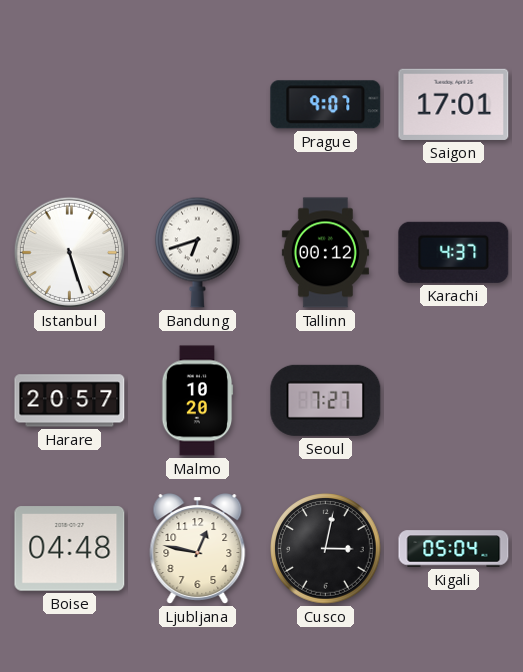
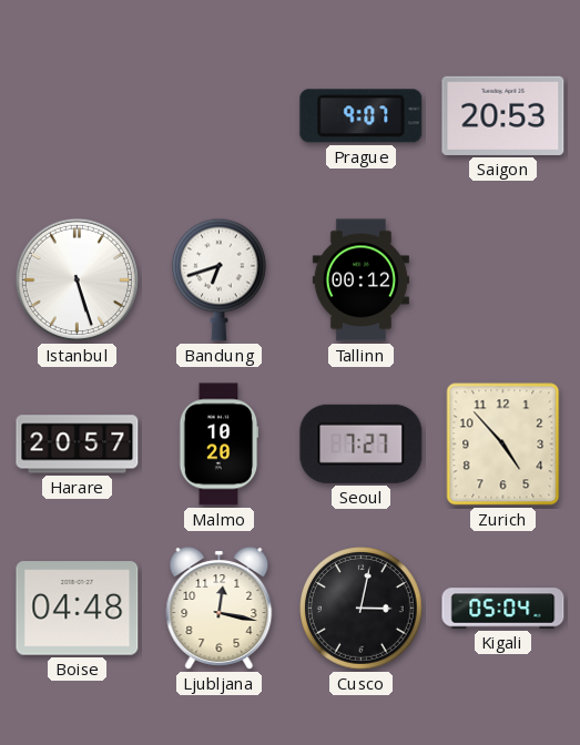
Saigon: 17:01 -> 20:53
Karachi: 4:37 -> none
Zurich: none -> 4:53
Ljubljana: 12:47 -> 12:17
